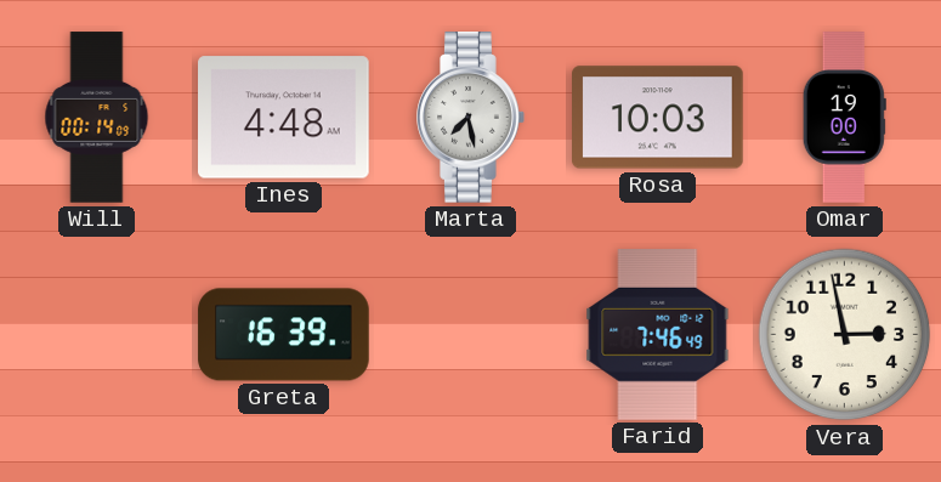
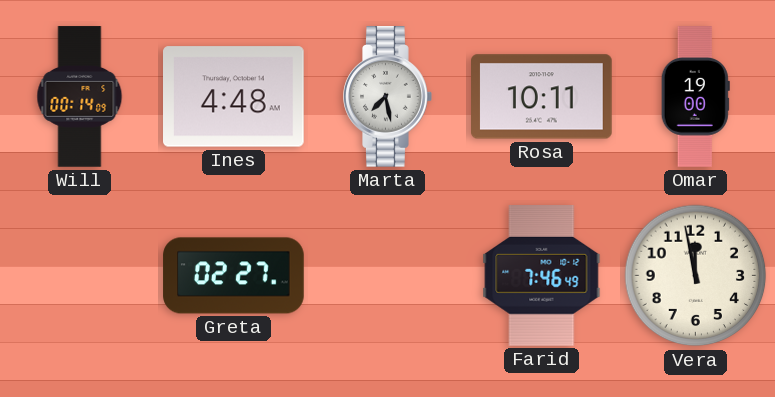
Rosa: 10:03 -> 10:11
Greta: 16:39 -> 02:27
Vera: 2:58 -> 11:58
